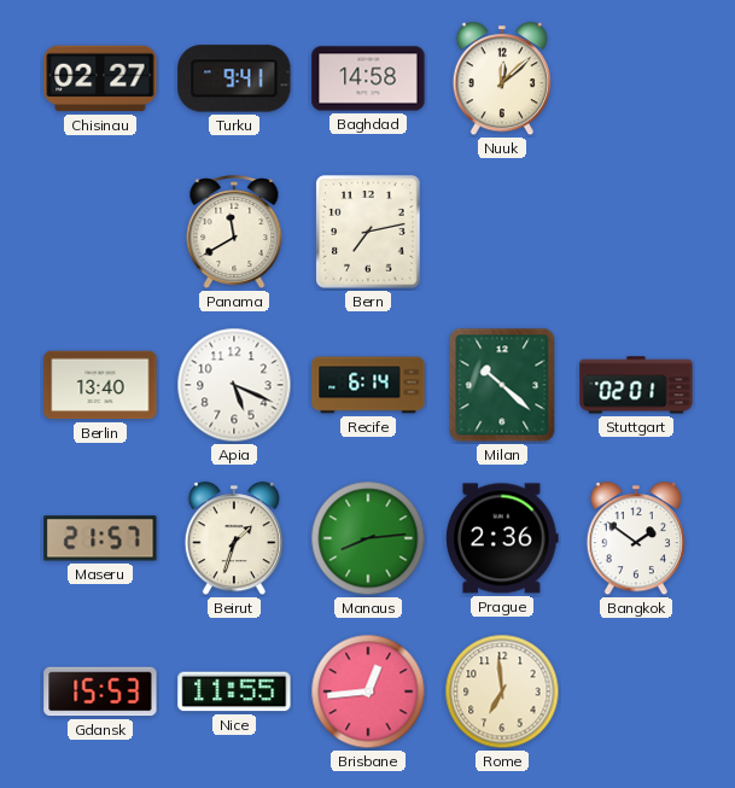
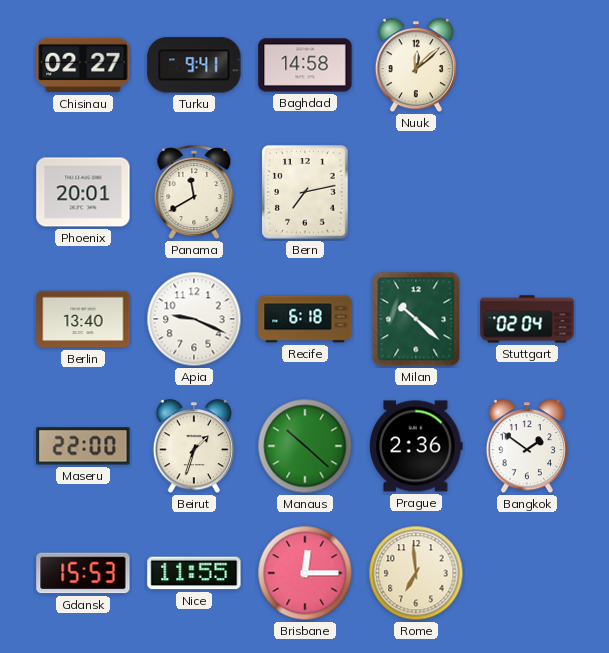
Phoenix: none -> 20:01
Apia: 5:19 -> 9:19
Recife: 6:14 -> 6:18
Stuttgart: 02:01 -> 02:04
Maseru: 21:57 -> 22:00
Manaus: 8:14 -> 10:22
Brisbane: 12:44 -> 12:15
